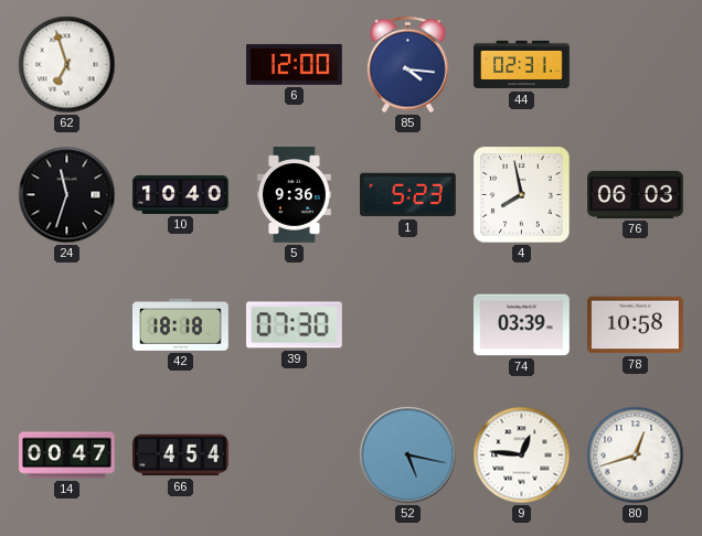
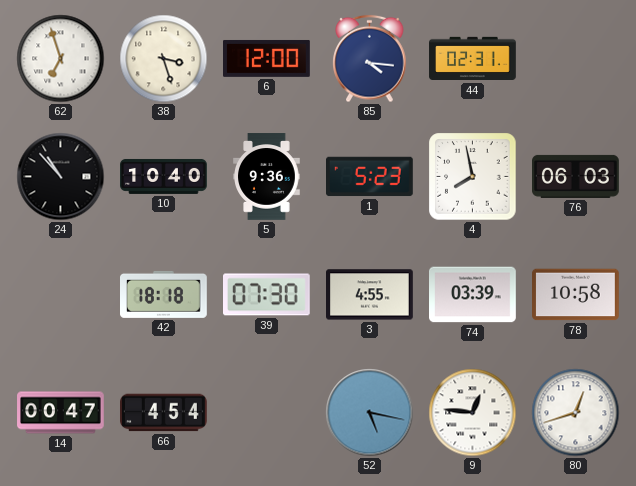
38: none -> 3:27
24: 11:33 -> 10:53
3: none -> 4:55
